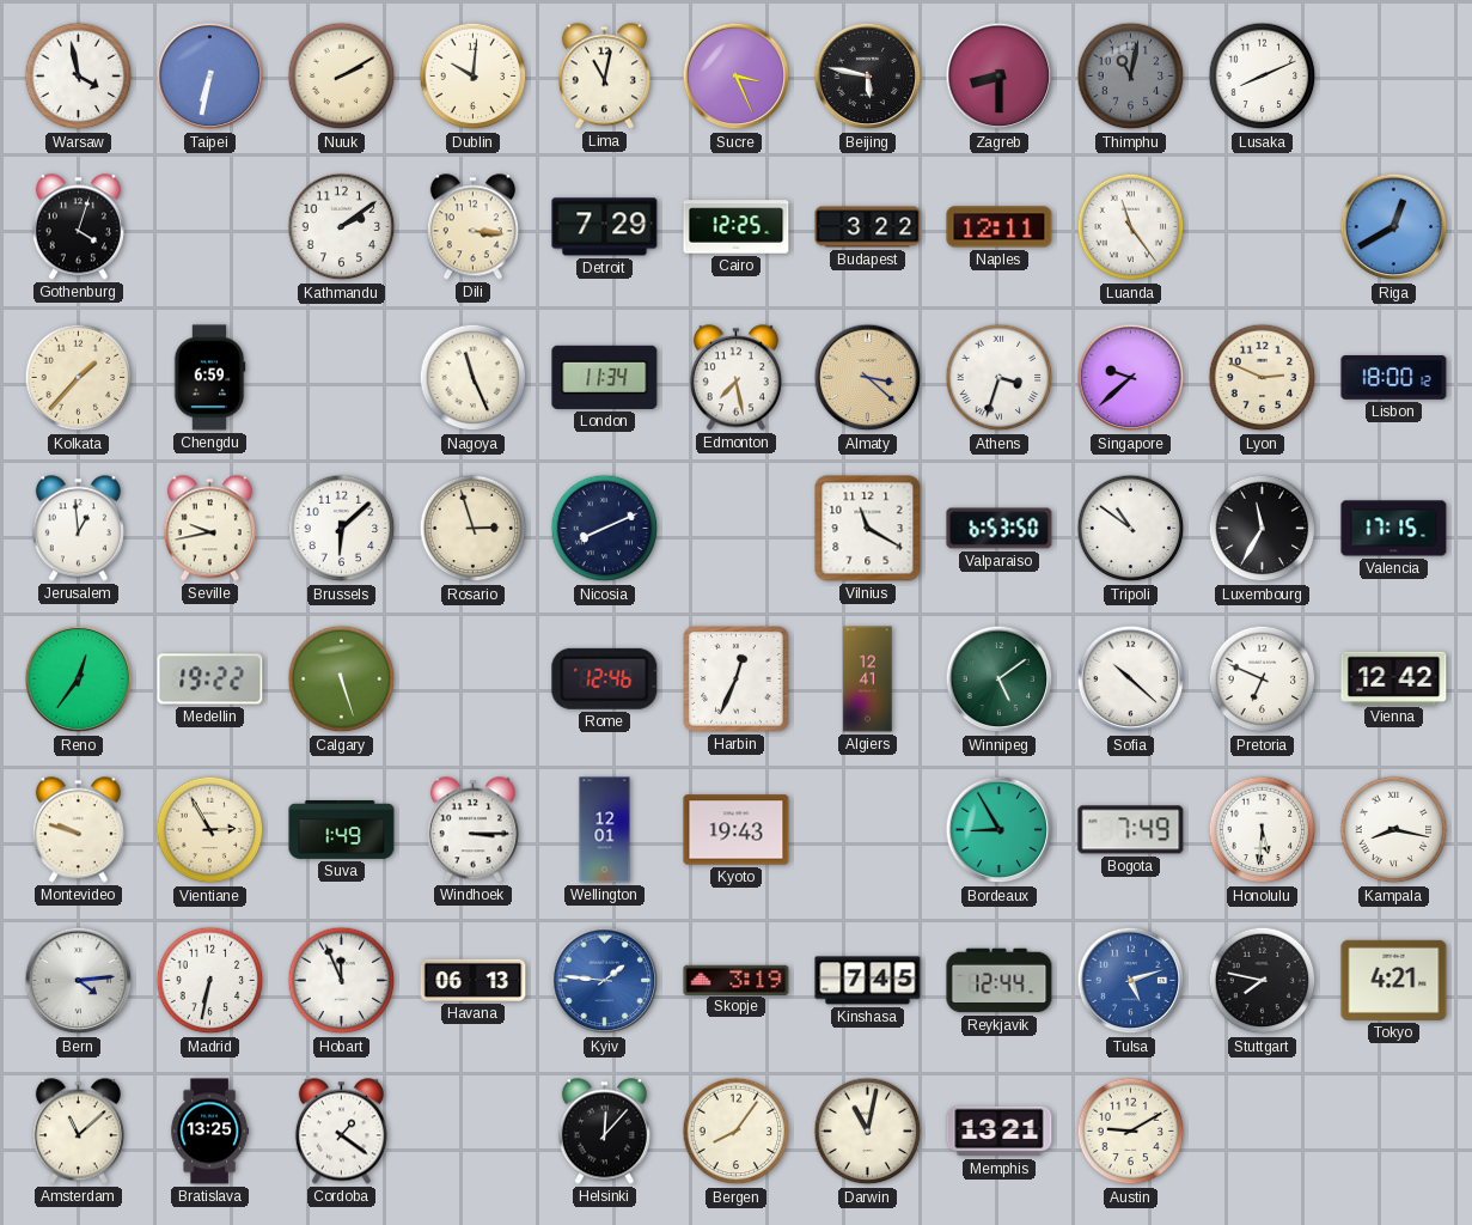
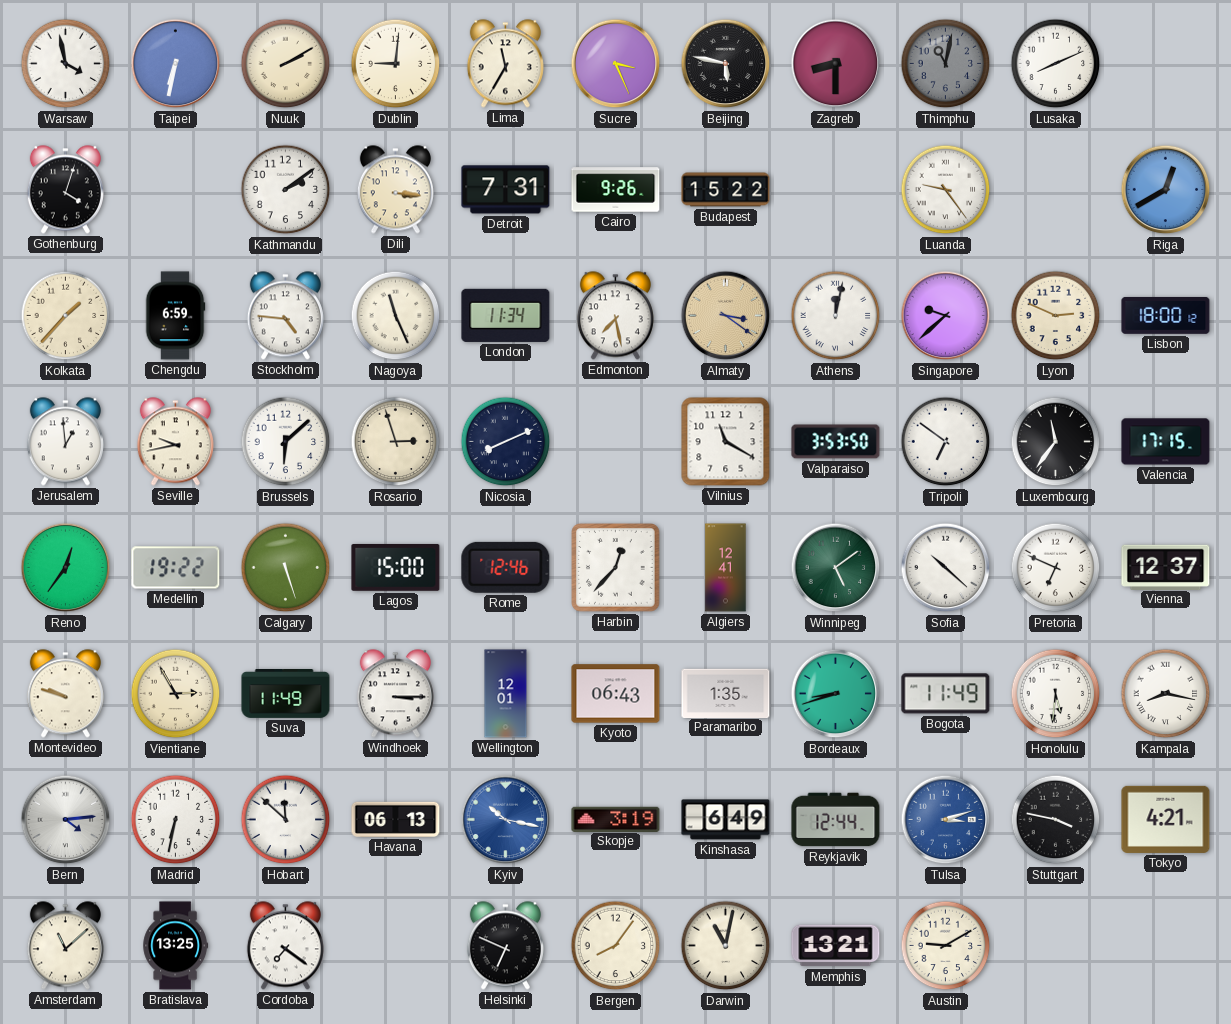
Dublin: 10:01 -> 9:01
Lima: 11:02 -> 11:35
Detroit: 7:29 -> 7:31
Cairo: 12:25 -> 9:26
Budapest: 3:22 -> 15:22
Naples: 12:11 -> none
Luanda: 11:24 -> 9:24
Stockholm: none -> 4:46
Almaty: 3:22 -> 3:21
Athens: 3:33 -> 12:02
Valparaiso: 6:53 -> 3:53
Tripoli: 10:51 -> 6:51
Luxembourg: 11:35 -> 11:36
Lagos: none -> 15:00
Harbin: 12:34 -> 12:37
Vienna: 12:42 -> 12:37
Suva: 1:49 -> 11:49
Kyoto: 19:43 -> 06:43
Paramaribo: none -> 1:35
Bordeaux: 8:55 -> 8:42
Bogota: 7:49 -> 11:49
Hobart: 11:56 -> 11:52
Kyiv: 1:46 -> 10:17
Kinshasa: 7:45 -> 6:49
Tulsa: 5:12 -> 3:12
Stuttgart: 7:47 -> 3:47
Cordoba: 1:21 -> 7:21
Helsinki: 12:07 -> 6:49
